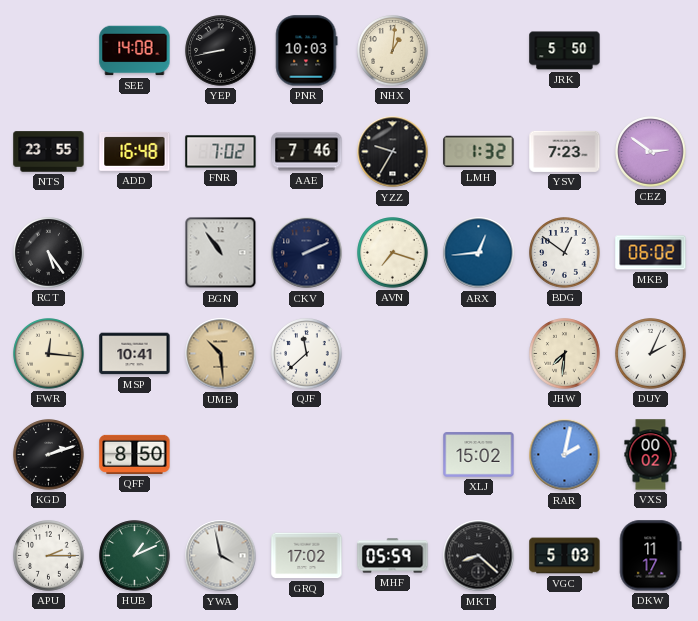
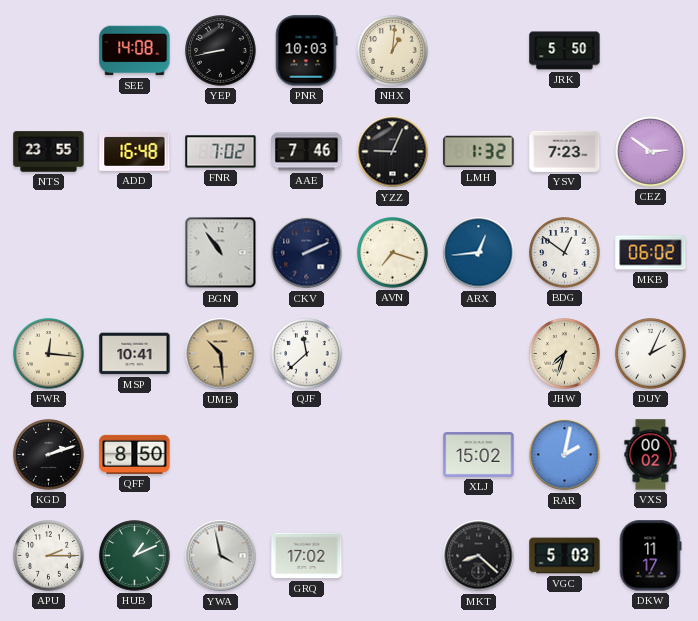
YZZ: 9:35 -> 9:04
RCT: 5:24 -> none
JHW: 7:31 -> 7:33
MHF: 05:59 -> none
